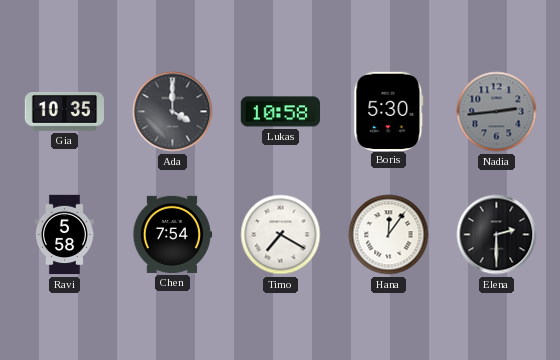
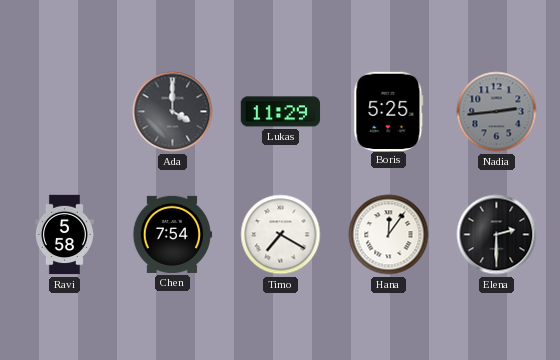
Gia: 10:35 -> none
Lukas: 10:58 -> 11:29
Boris: 5:30 -> 5:25
